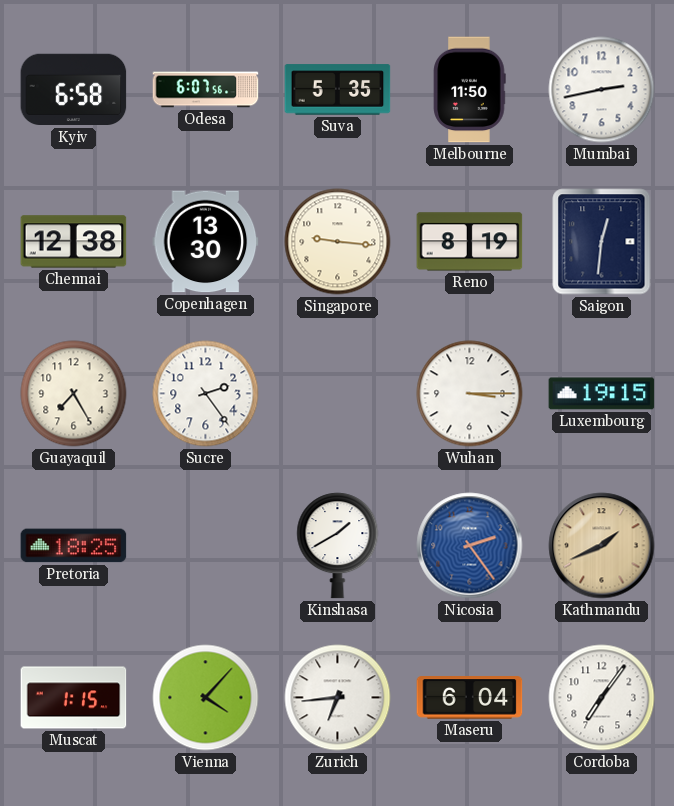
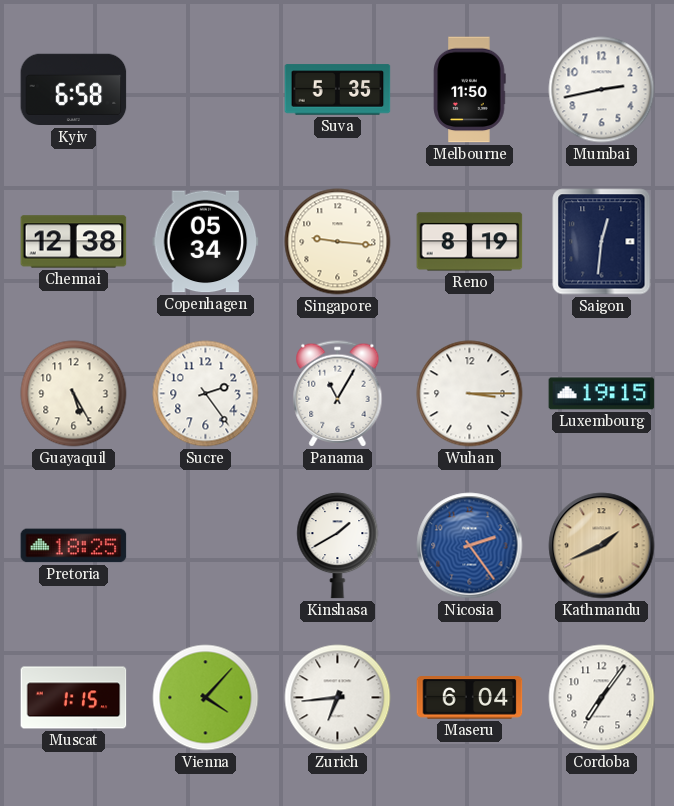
Odesa: 6:07 -> none
Copenhagen: 13:30 -> 05:34
Guayaquil: 7:25 -> 5:25
Panama: none -> 11:05
